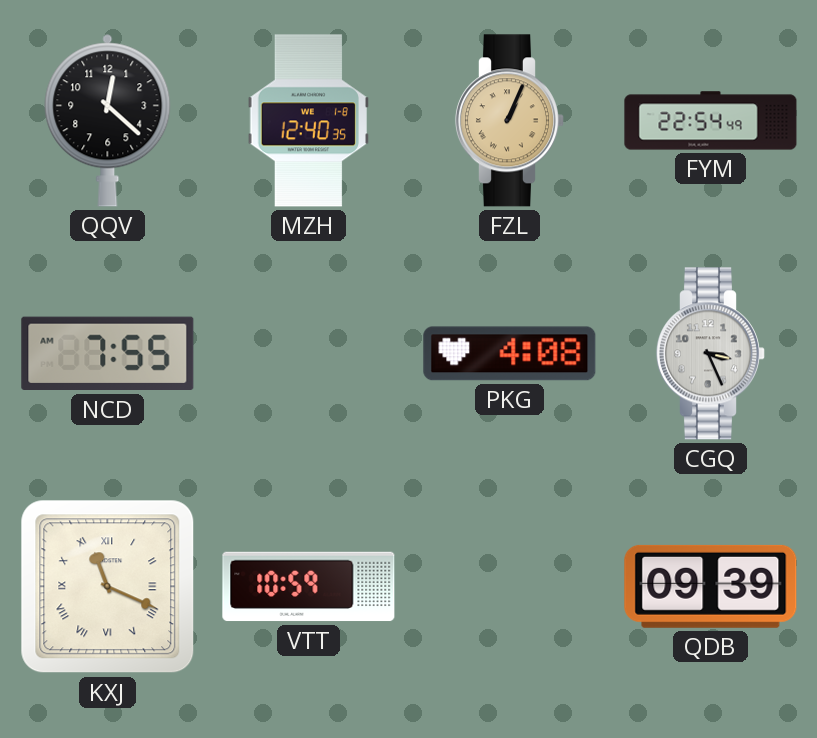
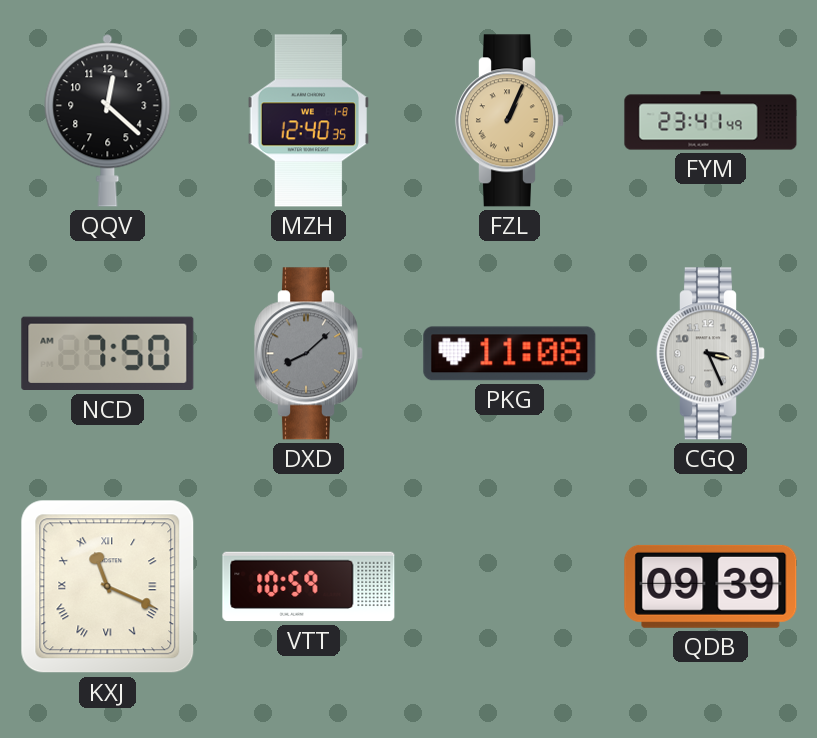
FYM: 22:54 -> 23:41
NCD: 7:55 -> 7:50
DXD: none -> 8:08
PKG: 4:08 -> 11:08
